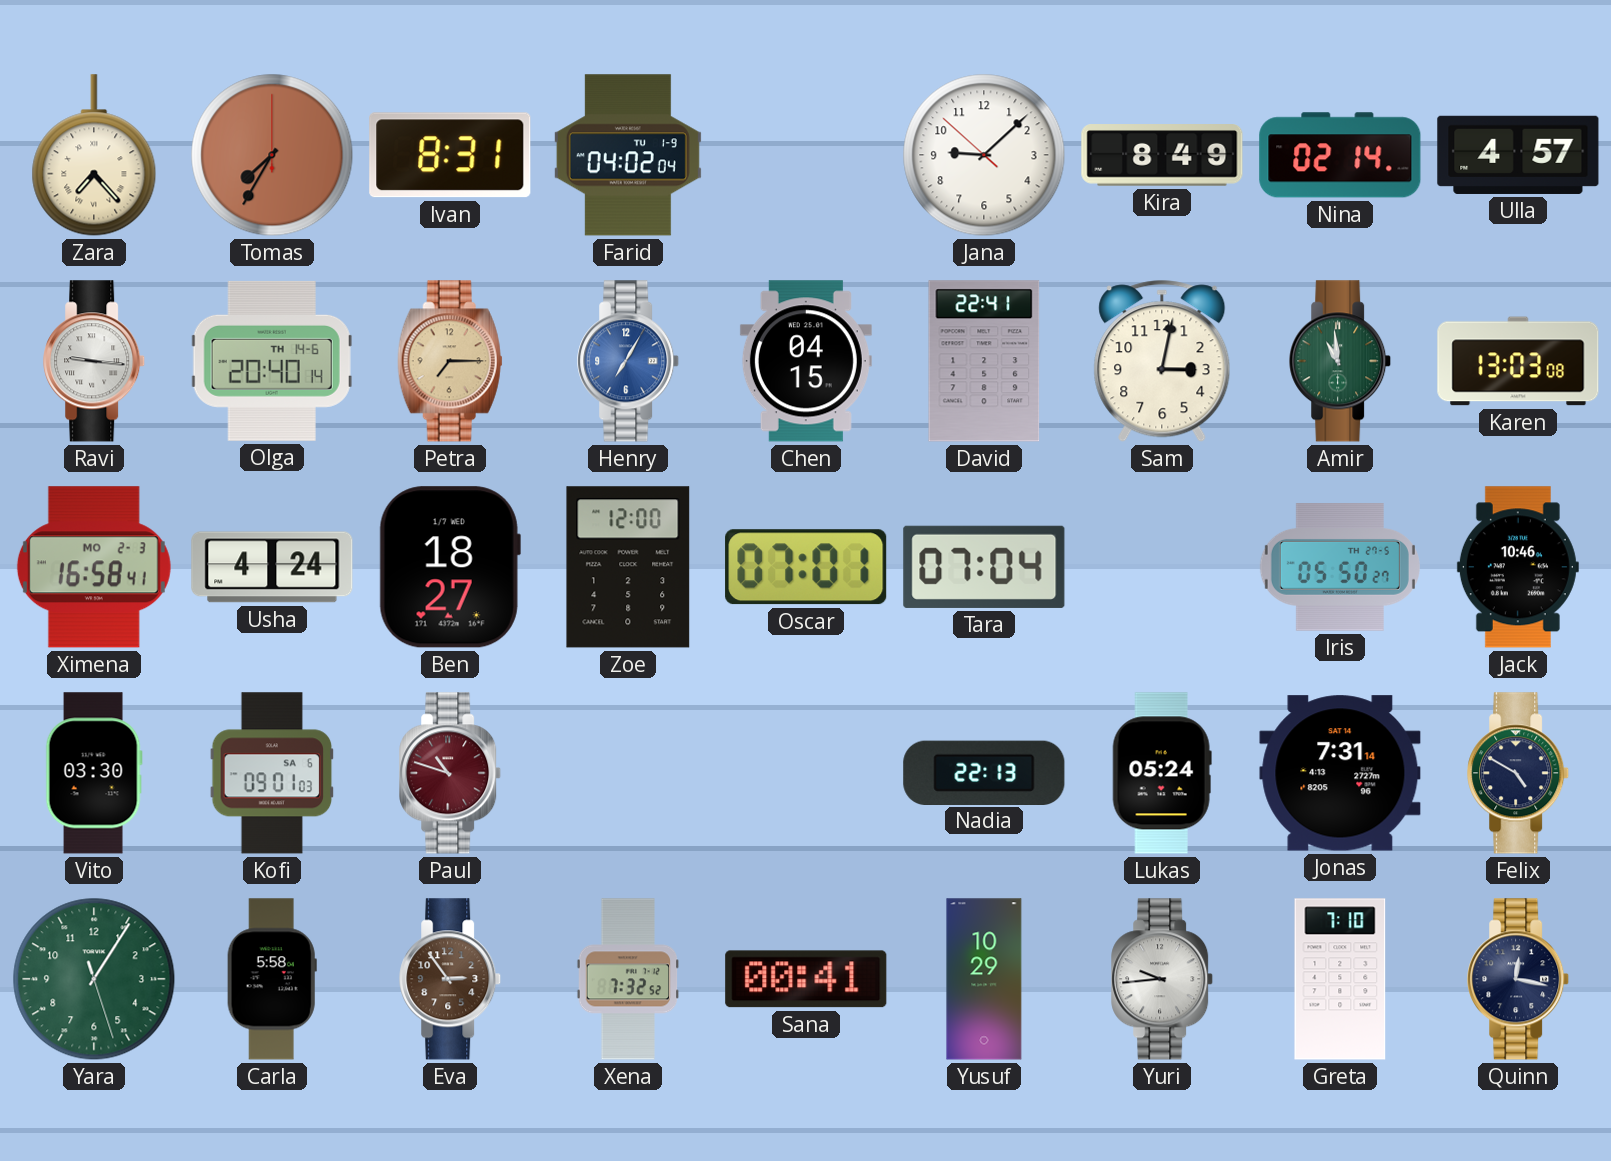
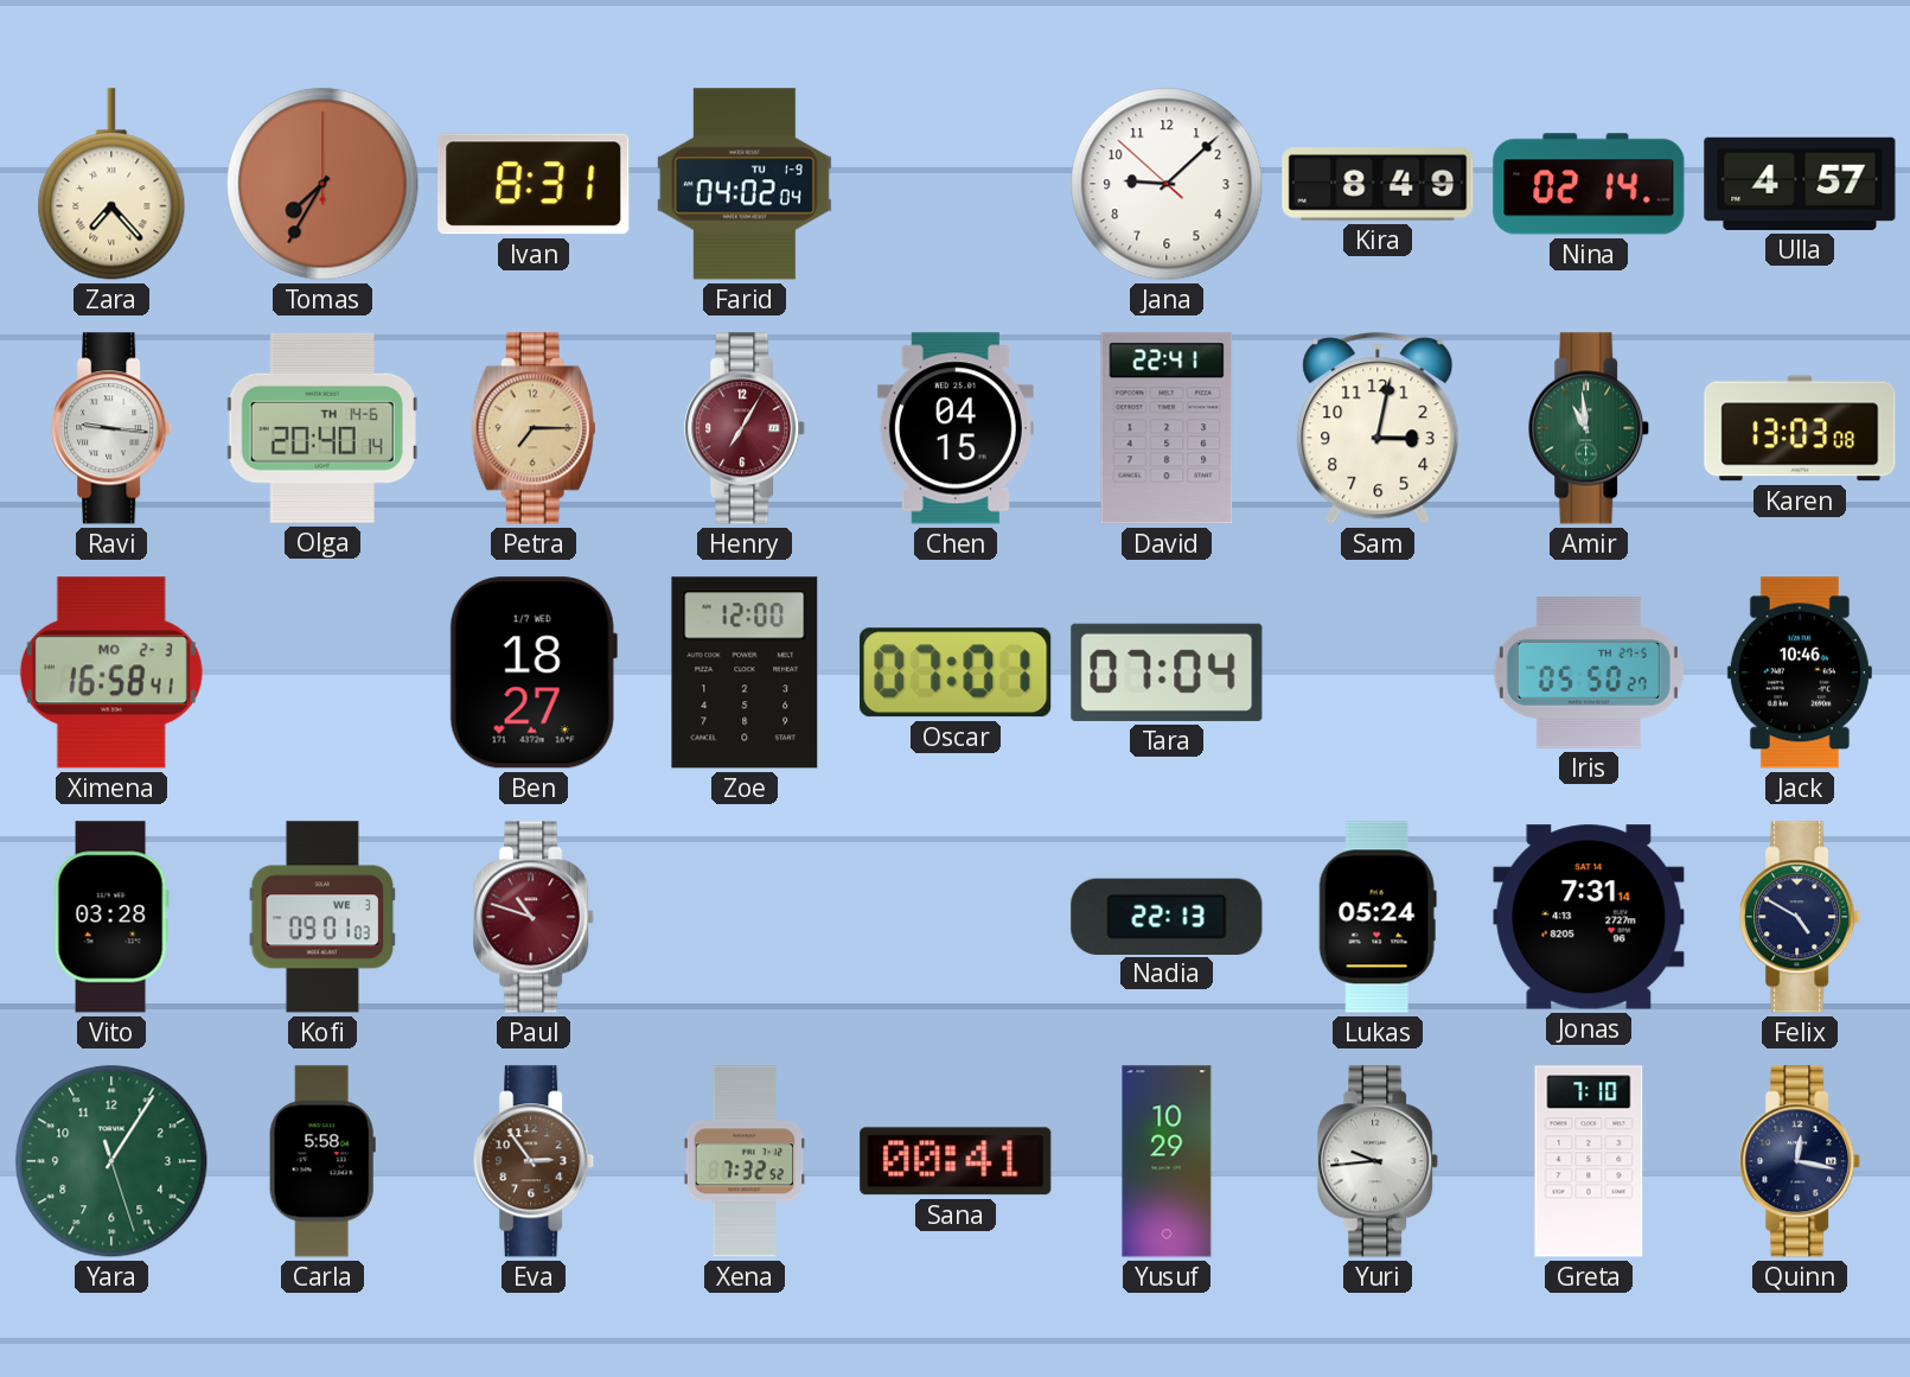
Henry dial: blue -> burgundy
Usha: 4:24 -> none
Vito: 03:30 -> 03:28
Kofi date: SA 6 -> WE 3
